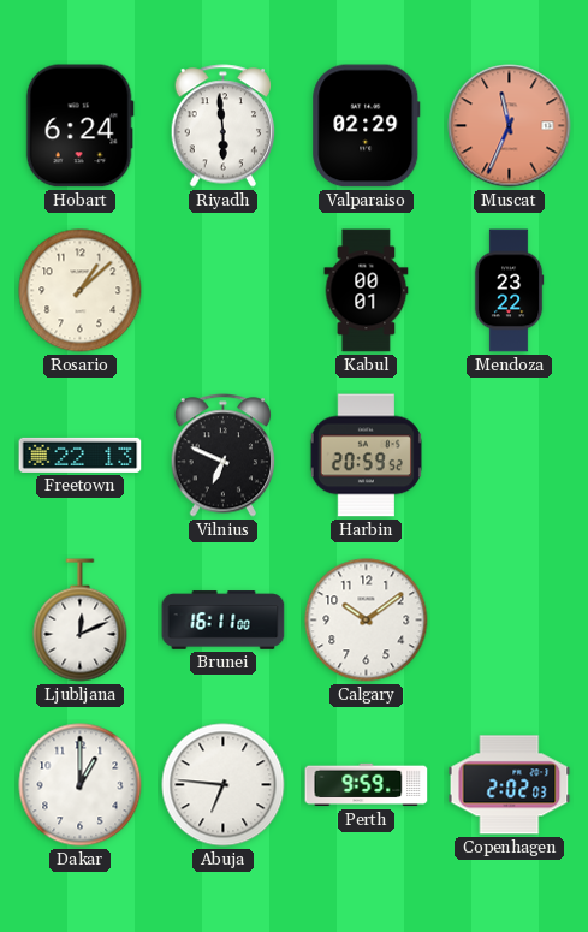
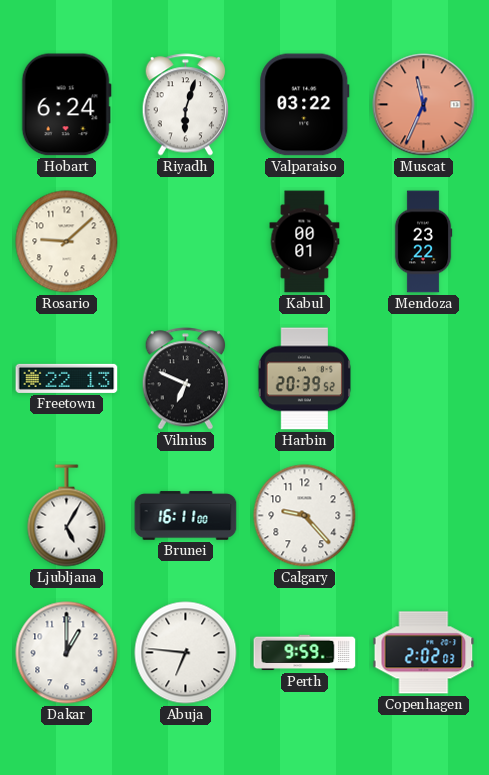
Riyadh: 5:59 -> 6:03
Valparaiso: 02:29 -> 03:22
Rosario: 1:08 -> 9:08
Harbin: 20:59 -> 20:39
Ljubljana: 12:11 -> 5:05
Calgary: 10:09 -> 9:23
